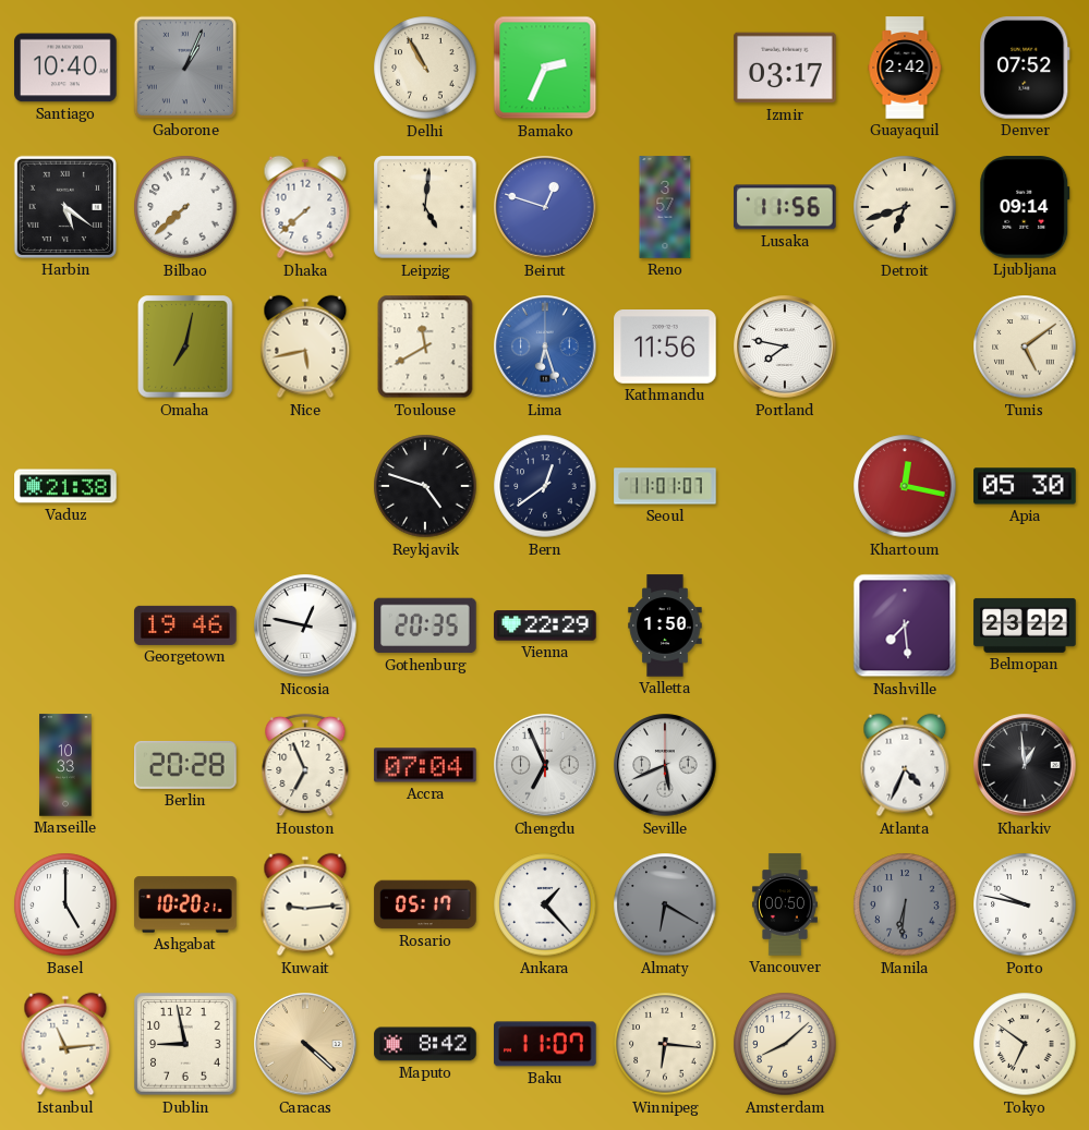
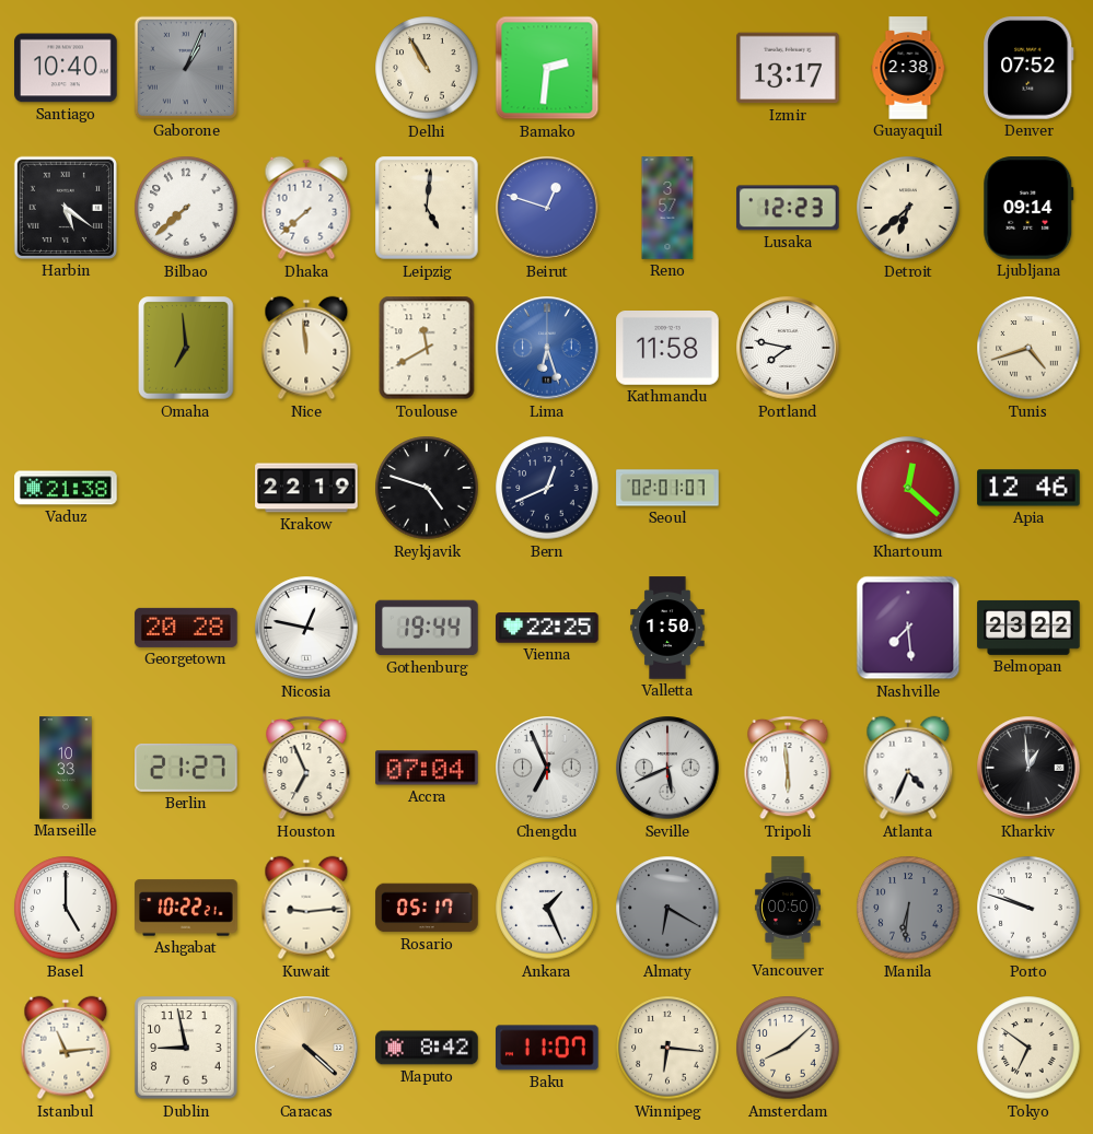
Bamako: 2:34 -> 2:31
Izmir: 03:17 -> 13:17
Guayaquil: 2:42 -> 2:38
Lusaka: 11:56 -> 12:23
Detroit: 6:42 -> 6:38
Omaha: 7:02 -> 6:59
Nice: 5:43 -> 11:59
Kathmandu: 11:56 -> 11:58
Tunis: 5:09 -> 4:42
Krakow: none -> 22:19
Bern: 12:39 -> 12:41
Seoul: 11:01 -> 02:01
Khartoum: 12:17 -> 12:22
Apia: 05:30 -> 12:46
Georgetown: 19:46 -> 20:28
Gothenburg: 20:35 -> 19:44
Vienna: 22:29 -> 22:25
Berlin: 20:28 -> 21:27
Tripoli: none -> 5:59
Ashgabat: 10:20 -> 10:22
Ankara: 1:23 -> 1:26
Porto: 9:47 -> 9:48
